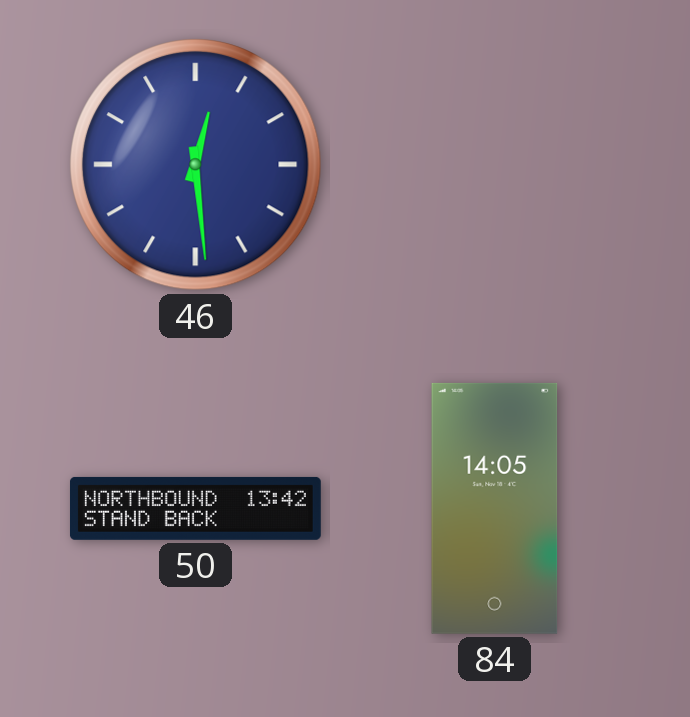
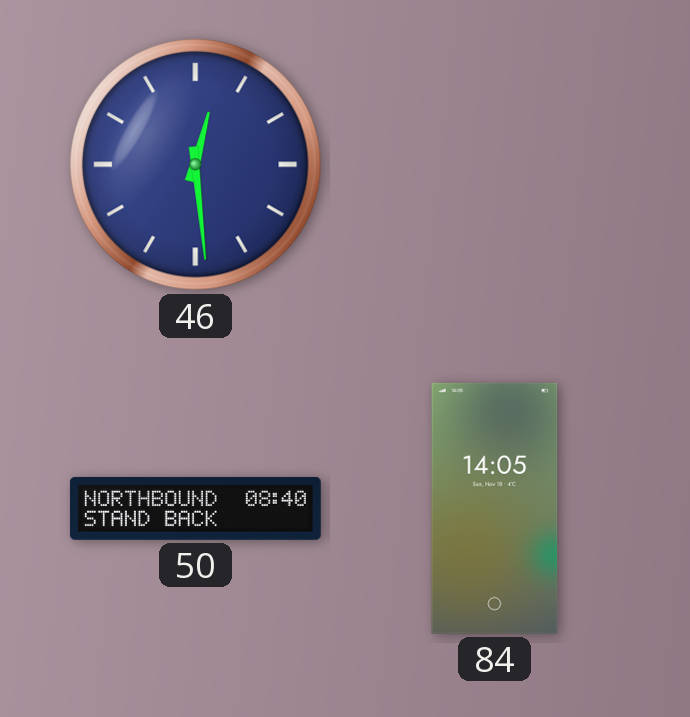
50: 13:42 -> 08:40
